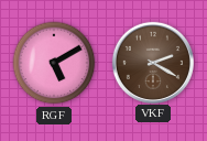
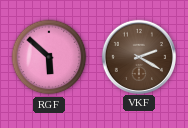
RGF: 5:10 -> 5:52
